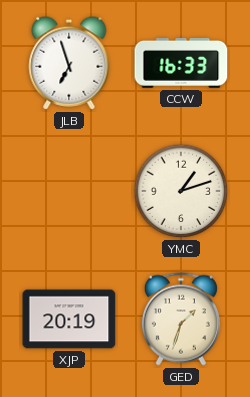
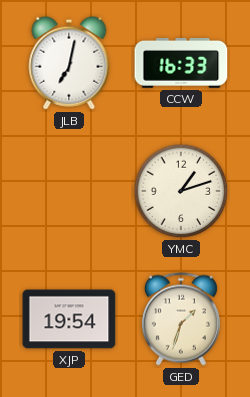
JLB: 6:57 -> 7:02
XJP: 20:19 -> 19:54
